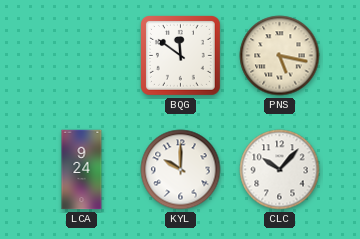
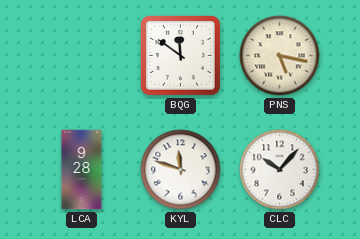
LCA: 9:24 -> 9:28
KYL: 10:00 -> 11:48
